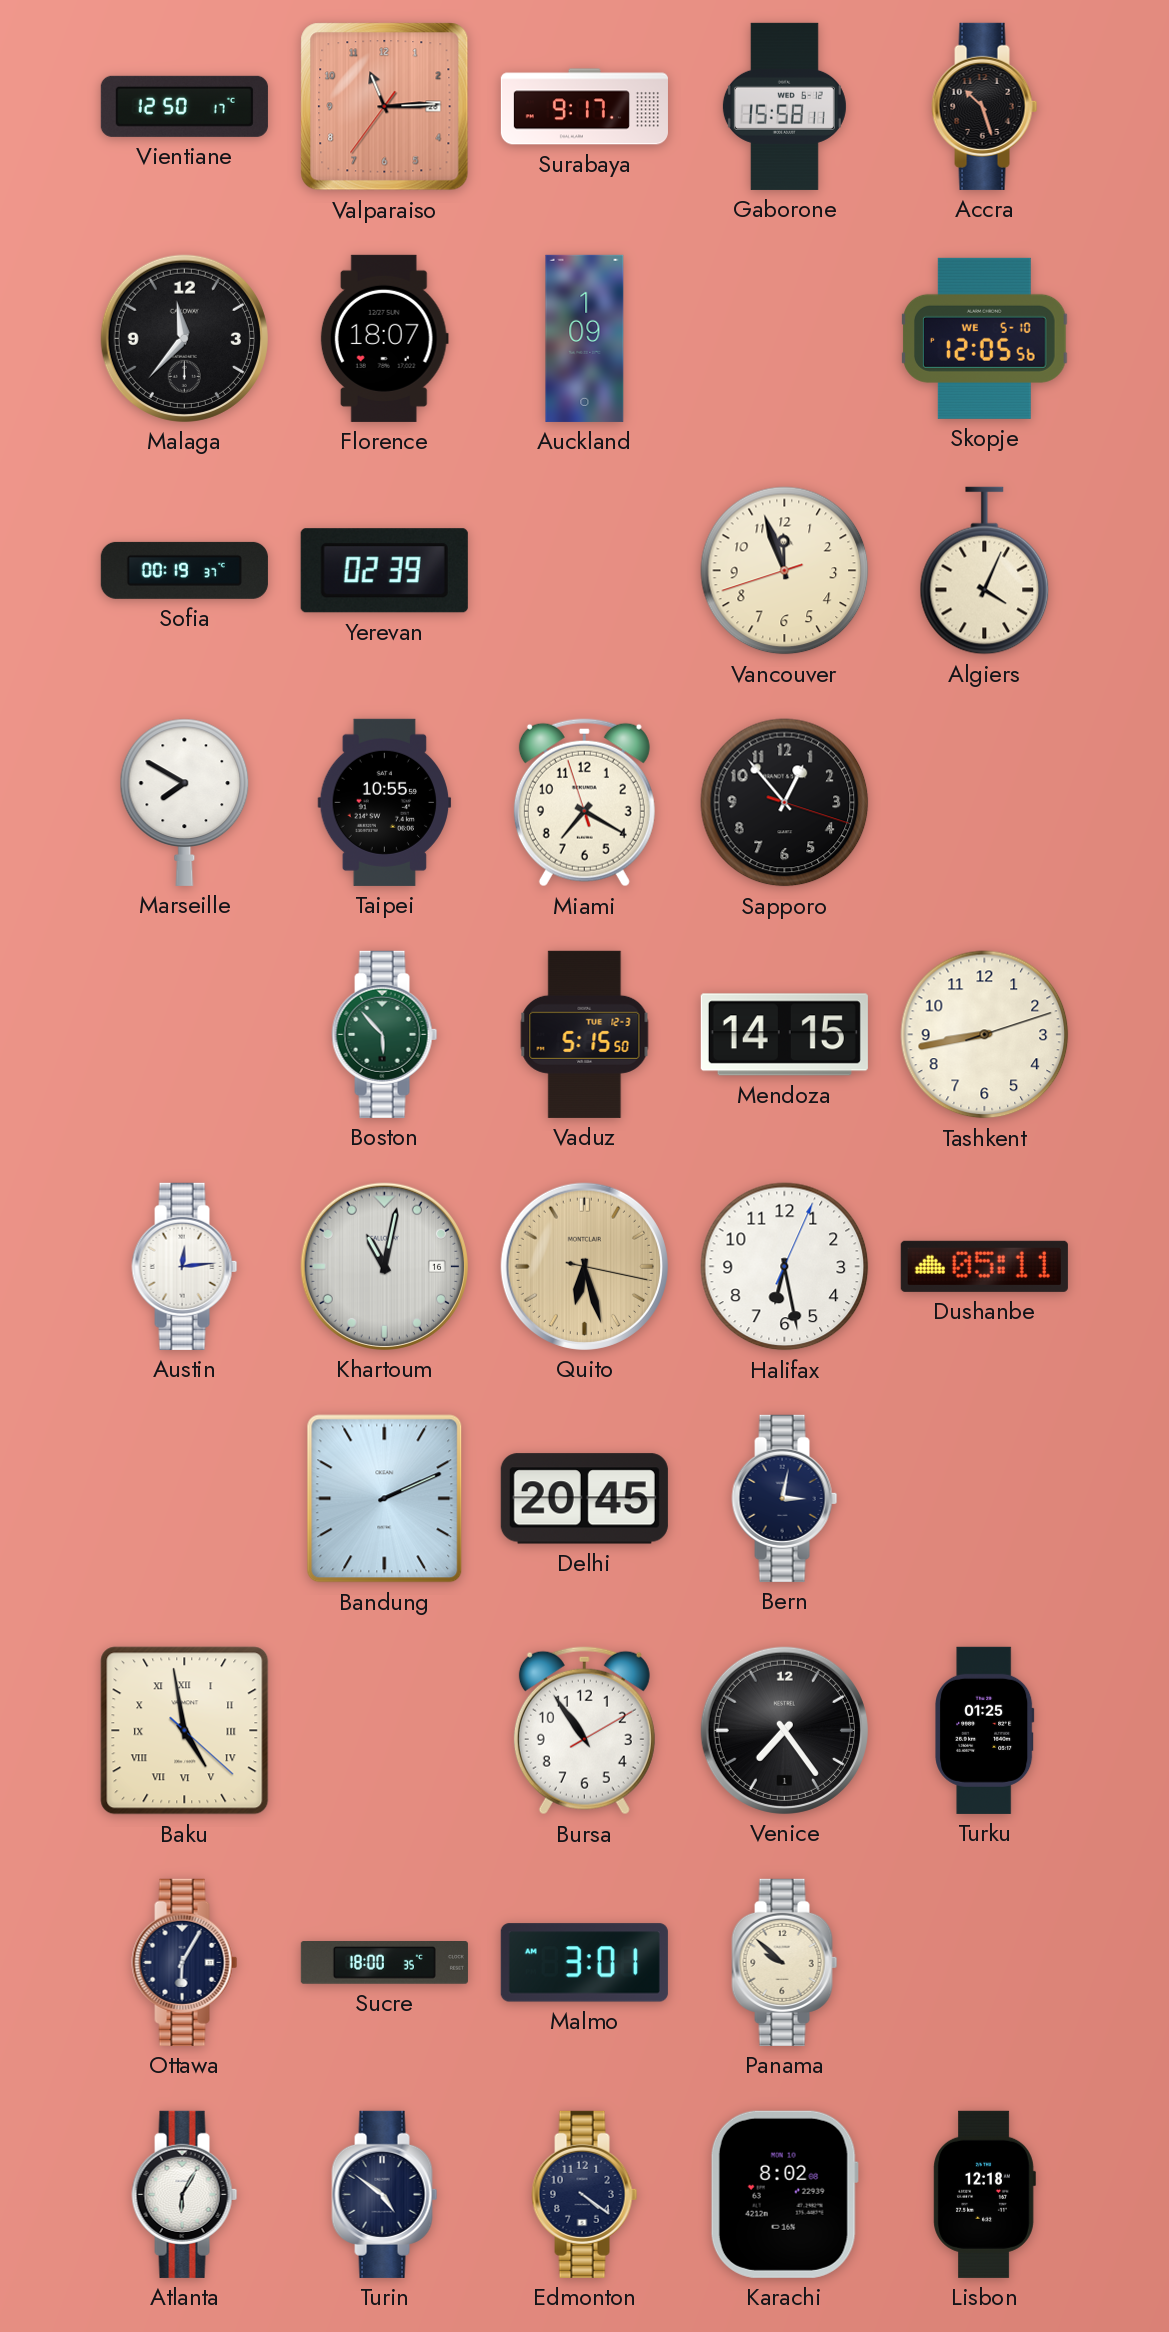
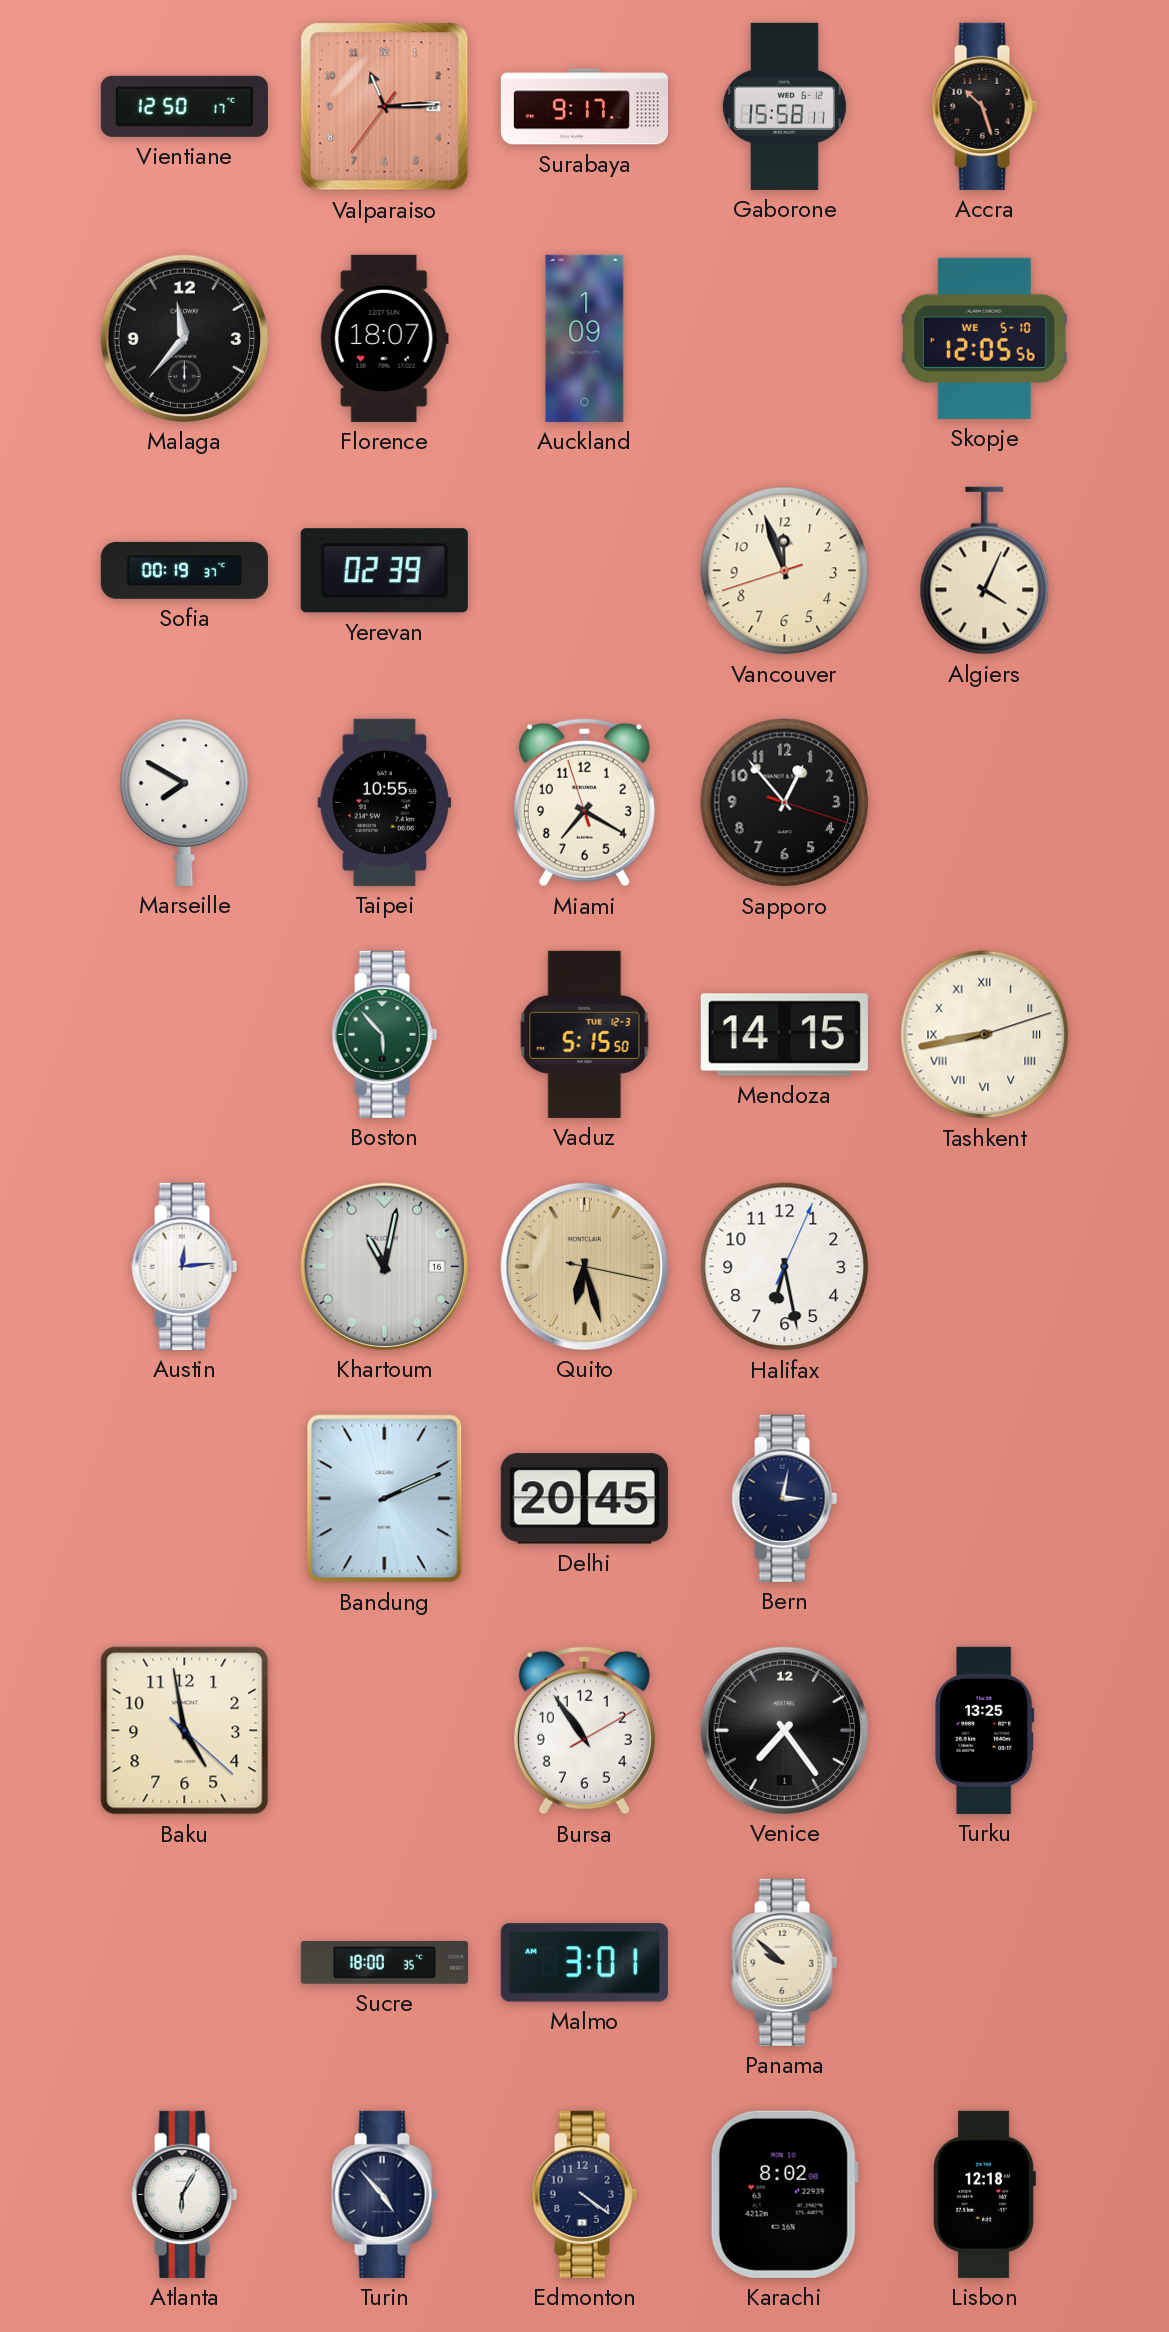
Tashkent numerals: Arabic -> Roman
Dushanbe: 05:11 -> none
Baku numerals: Roman -> Arabic
Turku: 01:25 -> 13:25
Ottawa: 6:05 -> none
Turin: 4:51 -> 4:53
